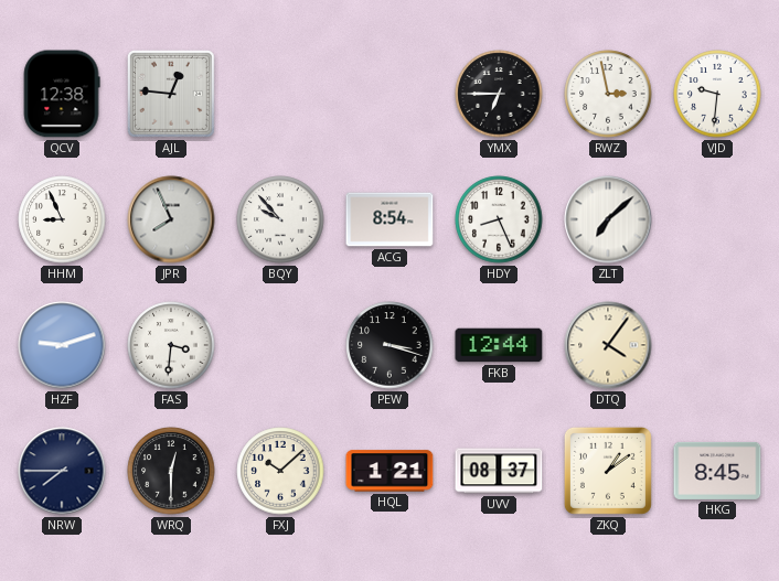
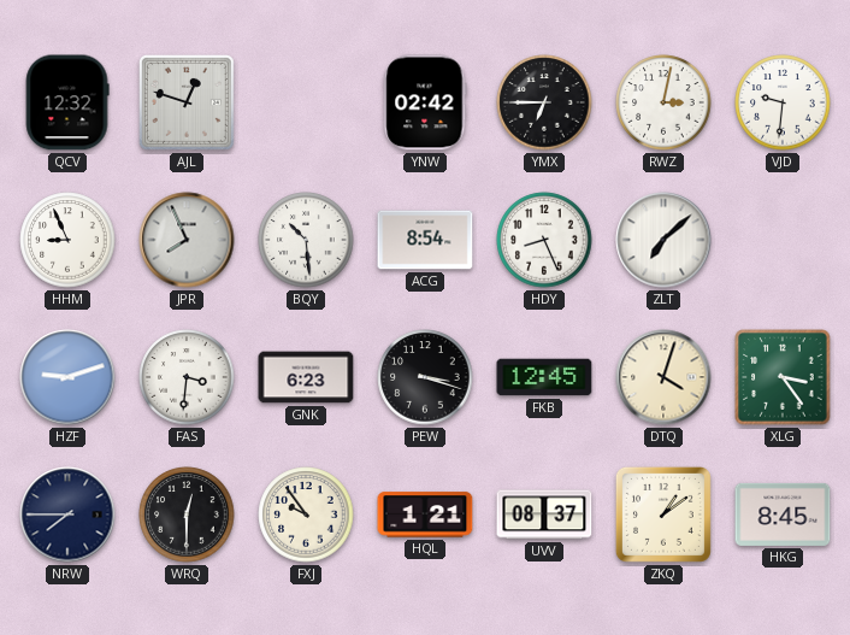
QCV: 12:38 -> 12:32
AJL: 12:46 -> 12:48
YNW: none -> 02:42
RWZ: 2:58 -> 3:02
BQY: 9:53 -> 10:29
GNK: none -> 6:23
FKB: 12:44 -> 12:45
DTQ: 4:06 -> 4:03
XLG: none -> 3:24
FXJ: 10:08 -> 9:54
